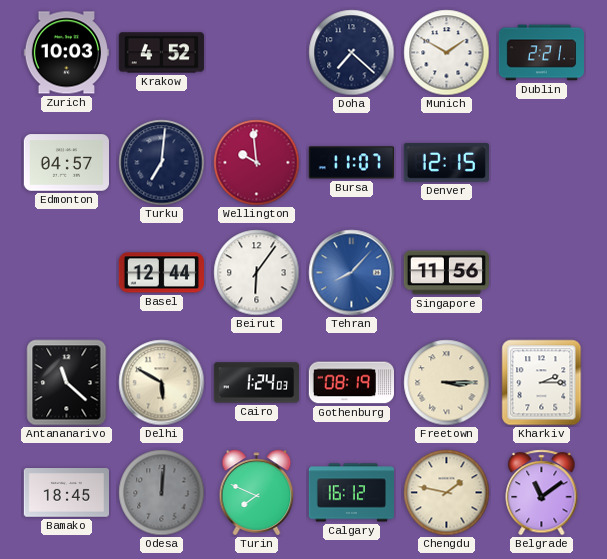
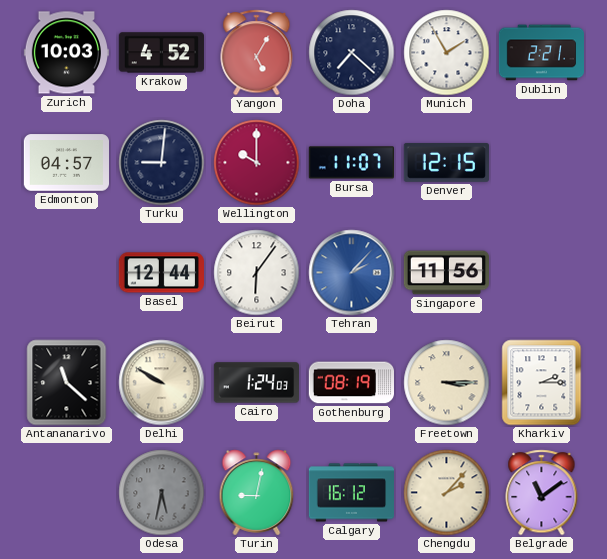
Yangon: none -> 5:05
Munich: 1:50 -> 1:55
Turku: 7:01 -> 9:01
Wellington: 9:59 -> 10:00
Tehran: 8:07 -> 2:07
Delhi: 5:50 -> 9:50
Bamako: 18:45 -> none
Odesa: 12:01 -> 5:32
Turin: 7:49 -> 9:02
Chengdu: 1:47 -> 2:07
